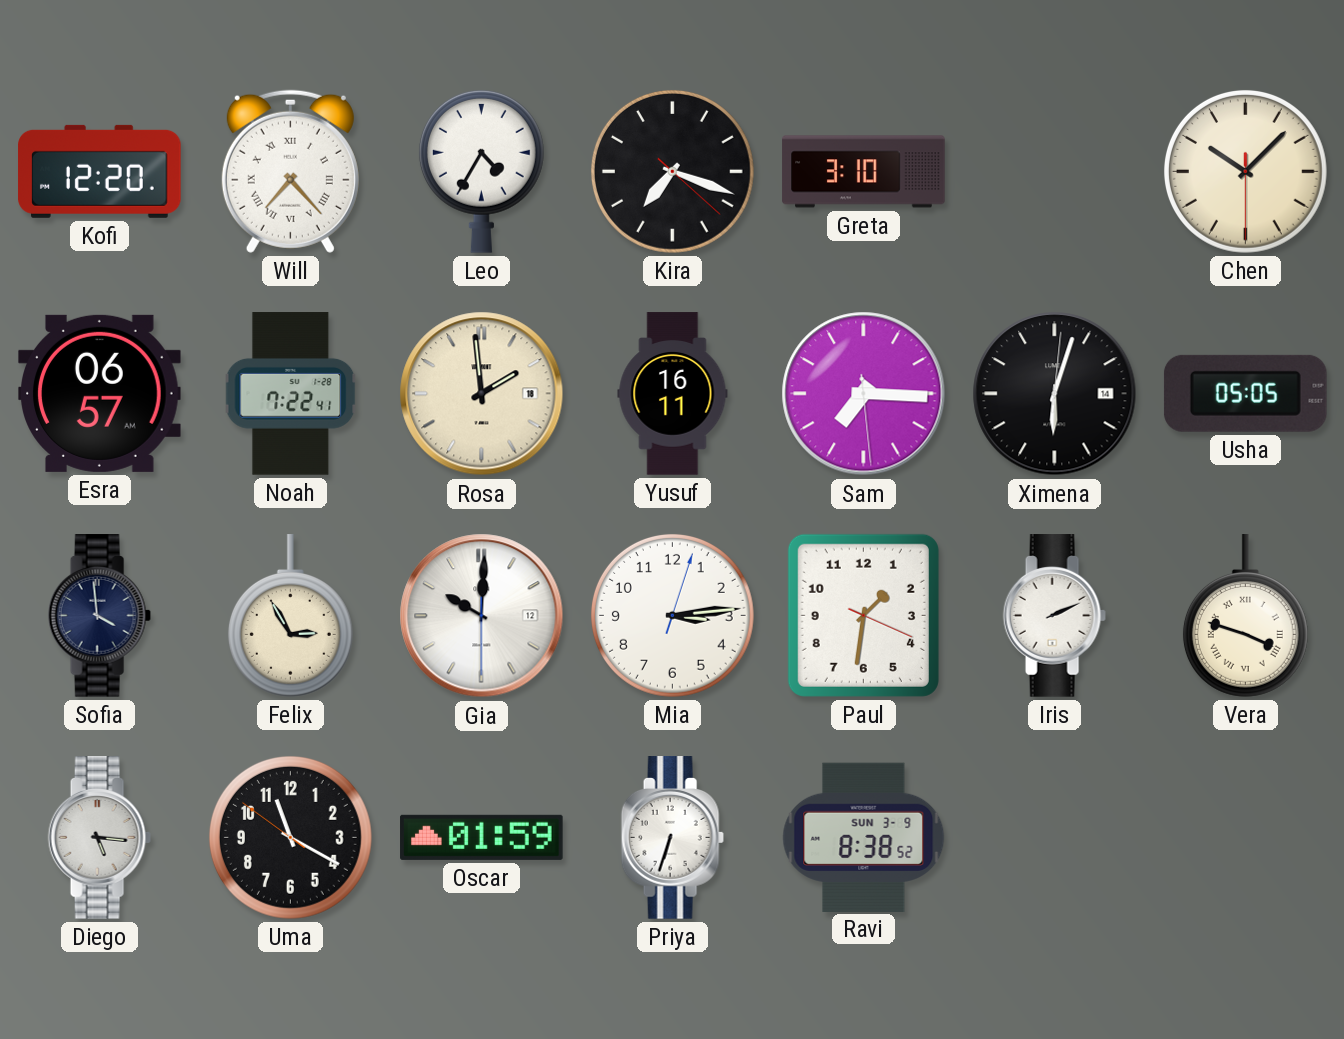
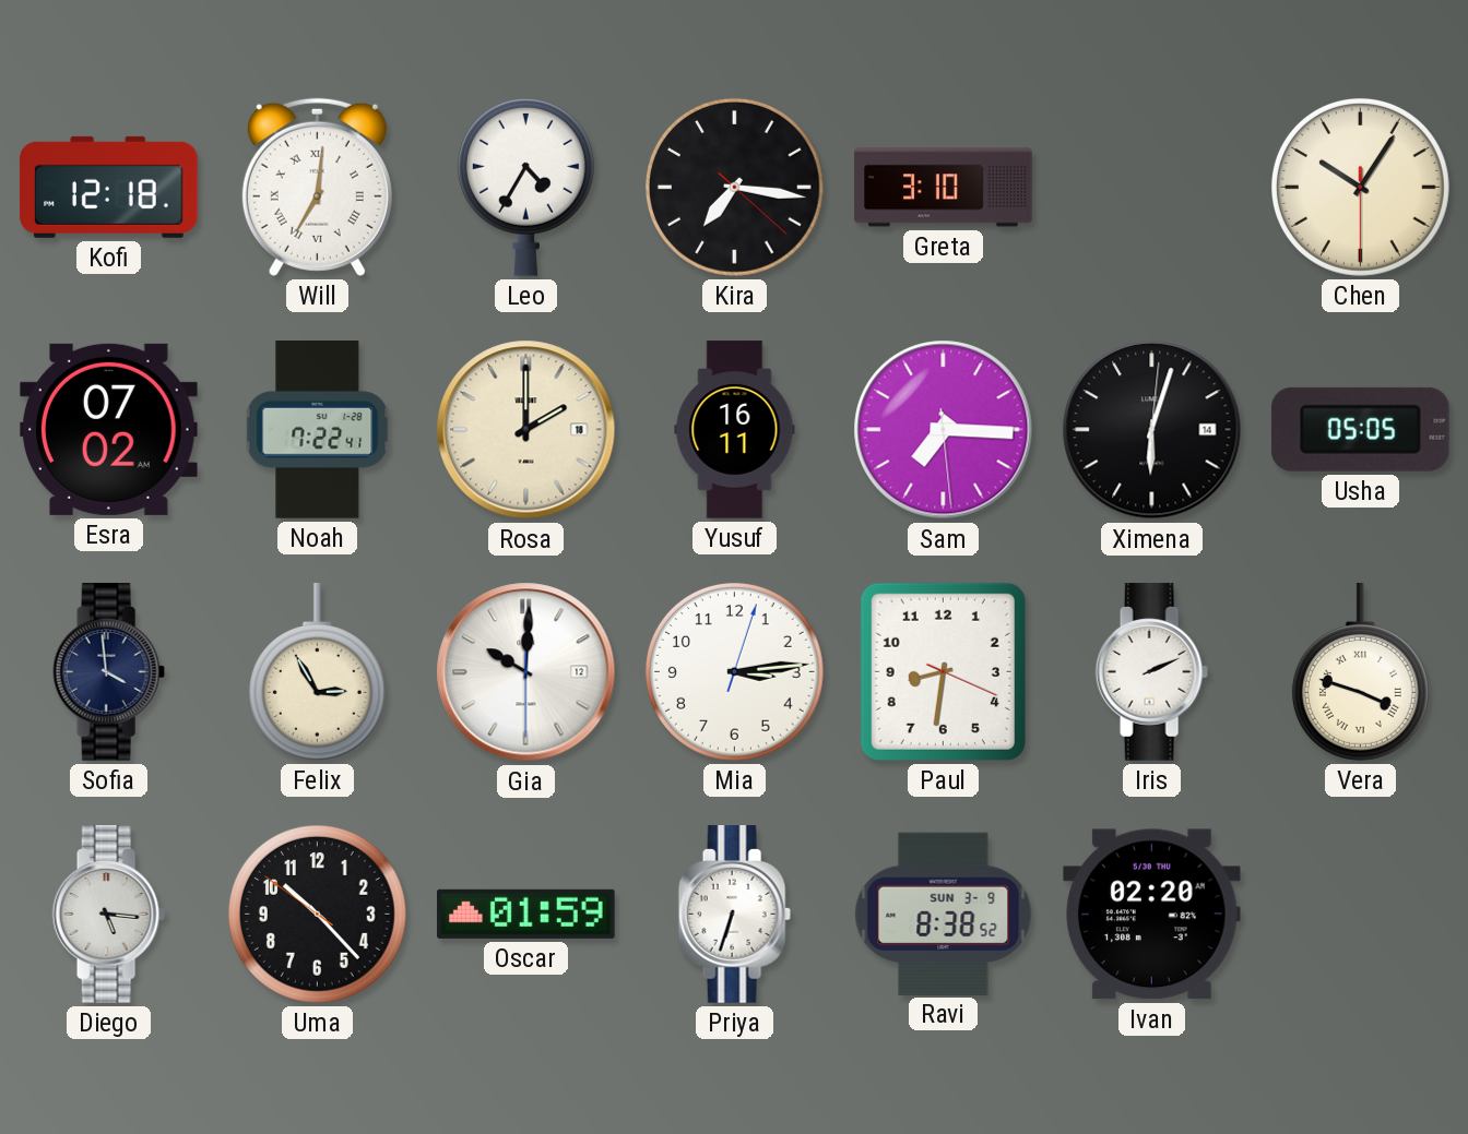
Kofi: 12:20 -> 12:18
Will: 7:23 -> 7:01
Kira: 7:18 -> 7:16
Chen: 10:07 -> 10:05
Esra: 06:57 -> 07:02
Rosa: 1:59 -> 2:00
Paul: 1:31 -> 8:31
Uma: 11:19 -> 10:22
Ivan: none -> 02:20
